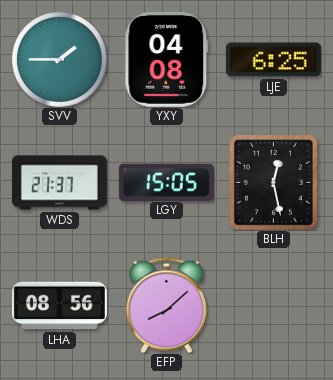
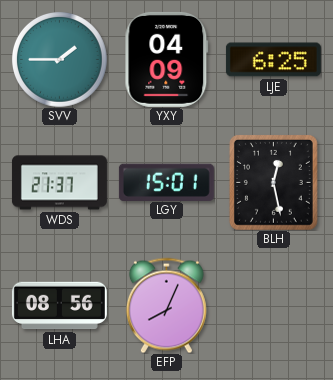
YXY: 04:08 -> 04:09
LGY: 15:05 -> 15:01
EFP: 8:08 -> 8:04
